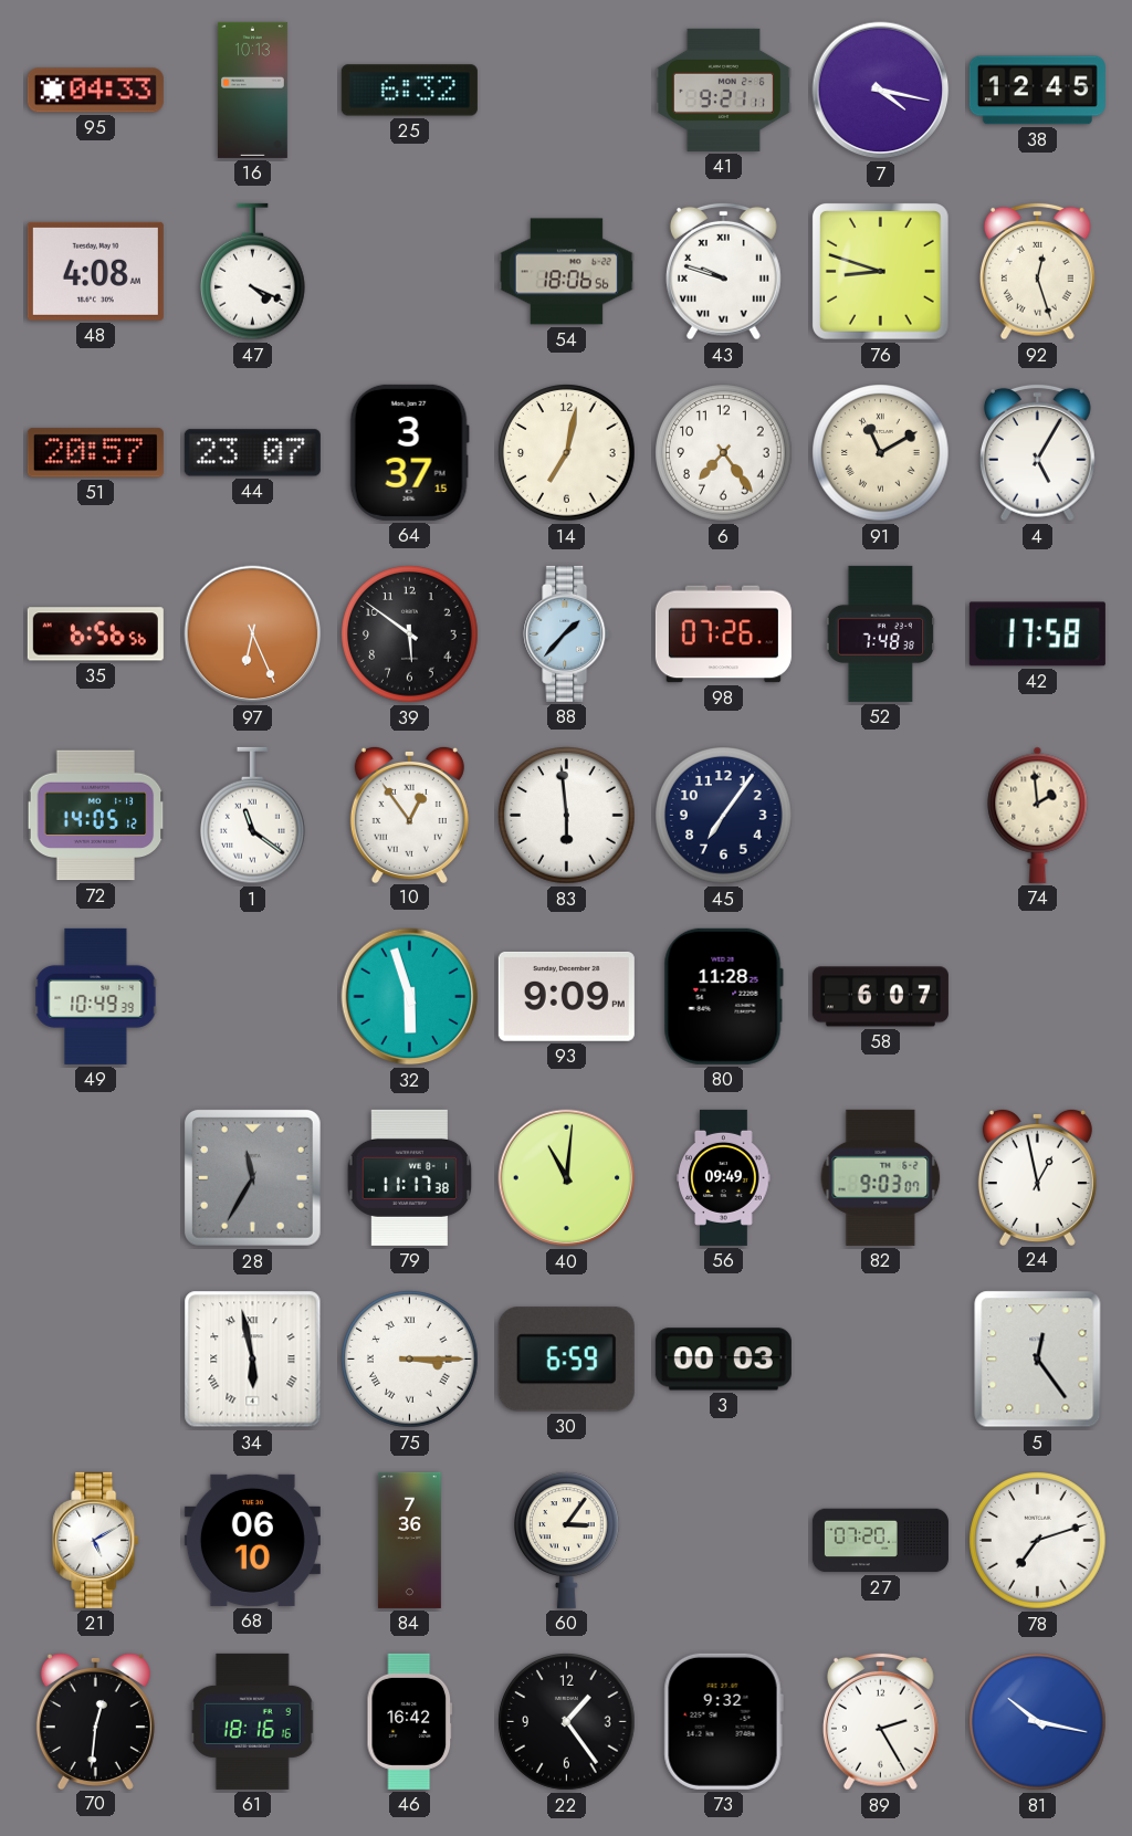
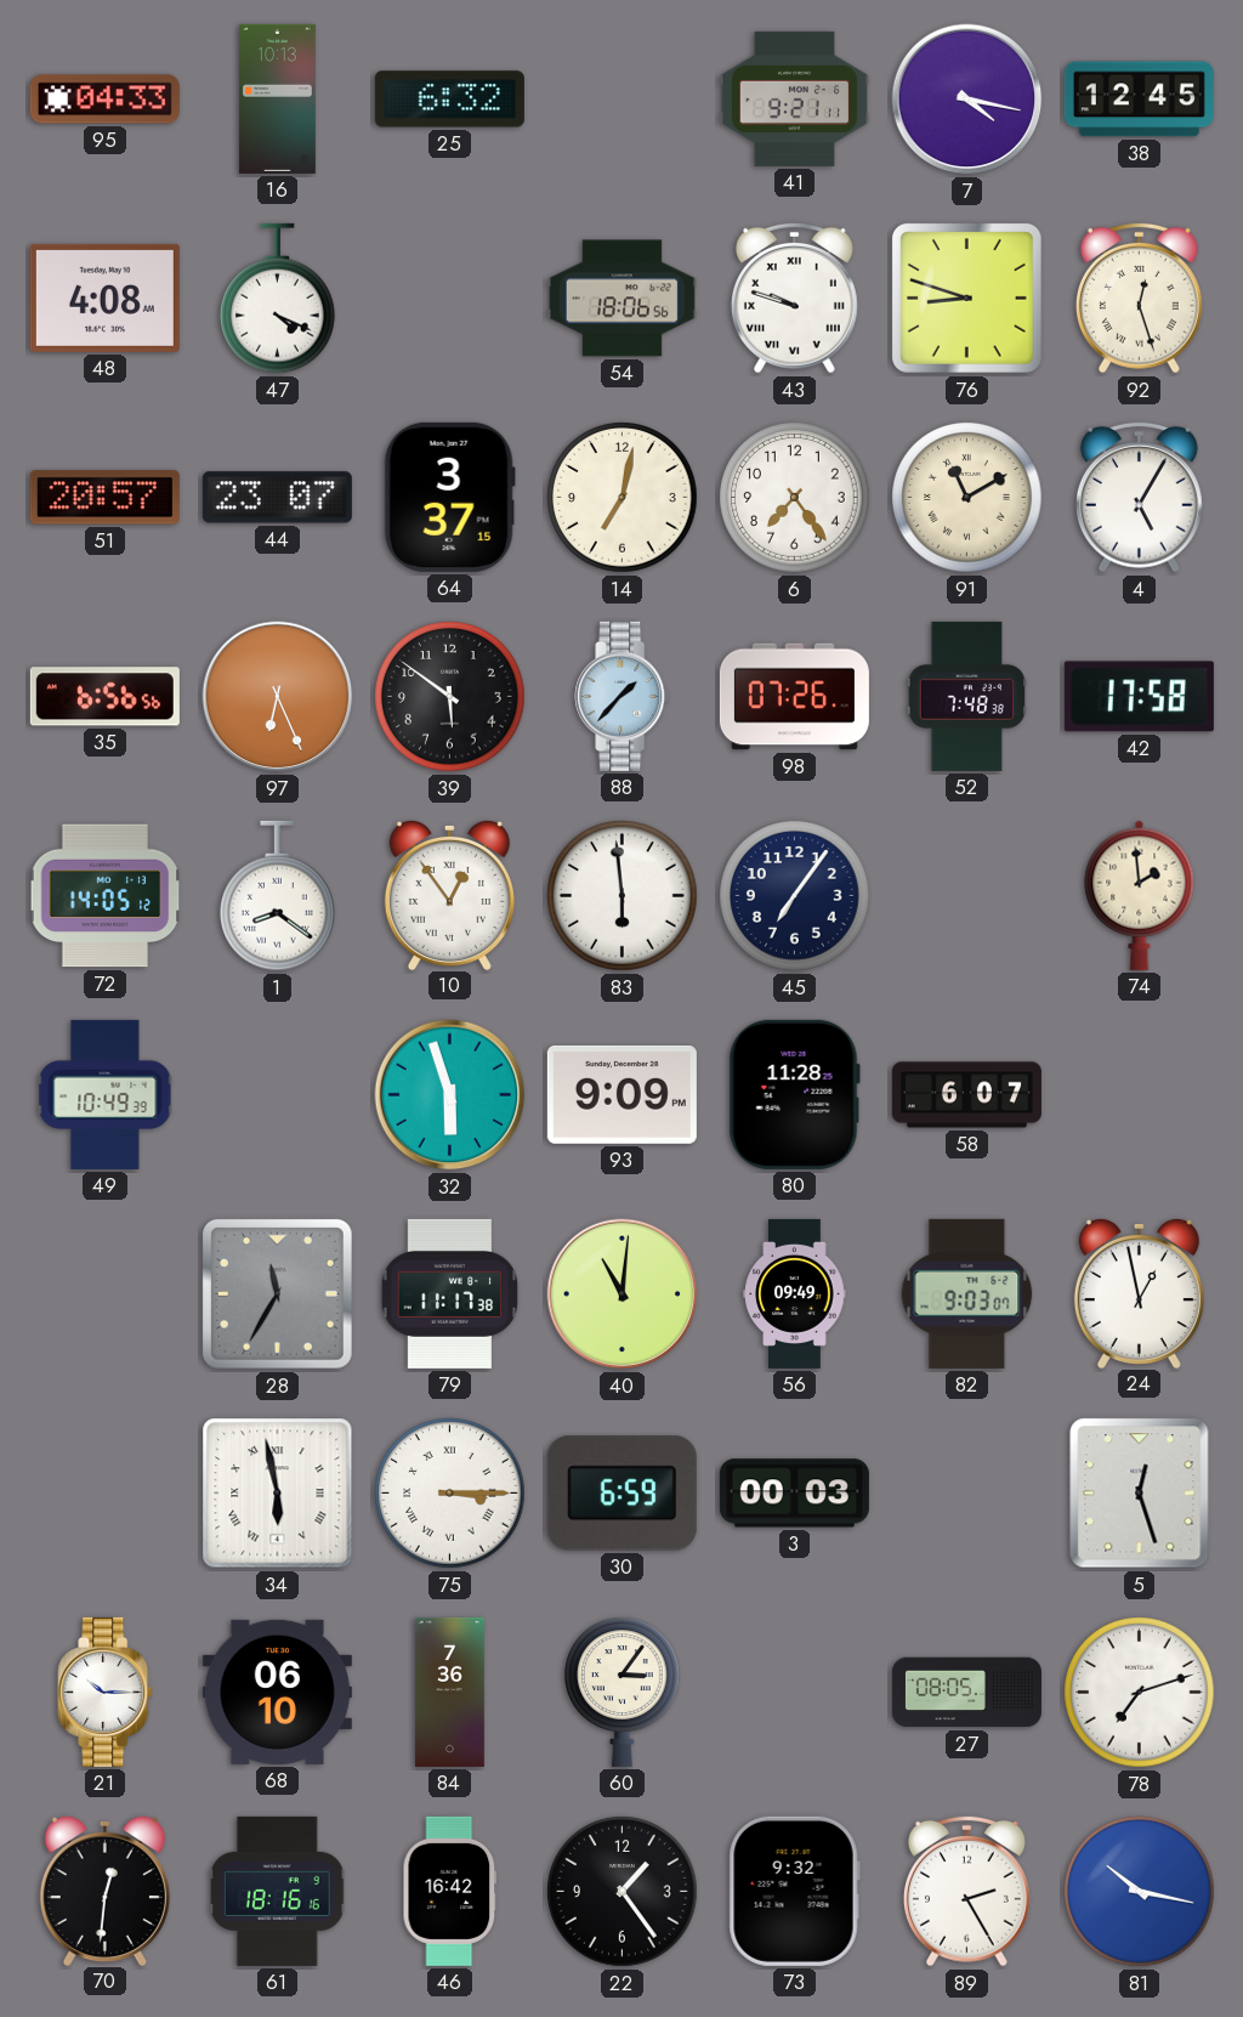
1: 11:21 -> 8:21
5: 12:24 -> 12:27
21: 5:10 -> 10:15
27: 07:20 -> 08:05
